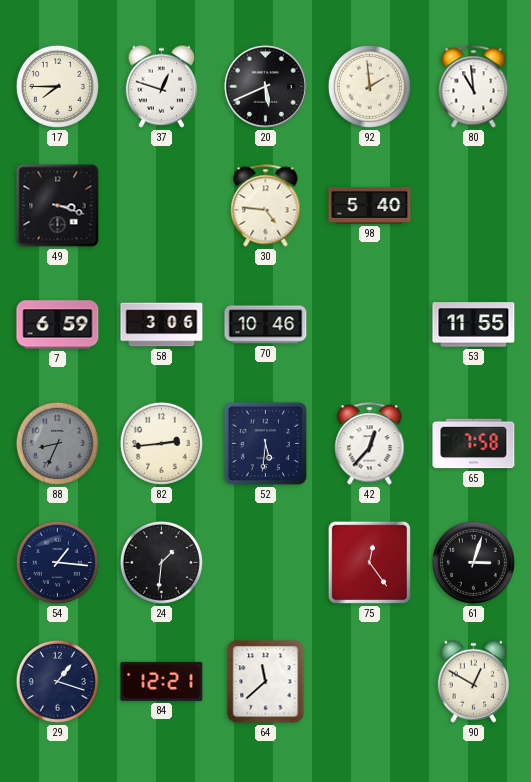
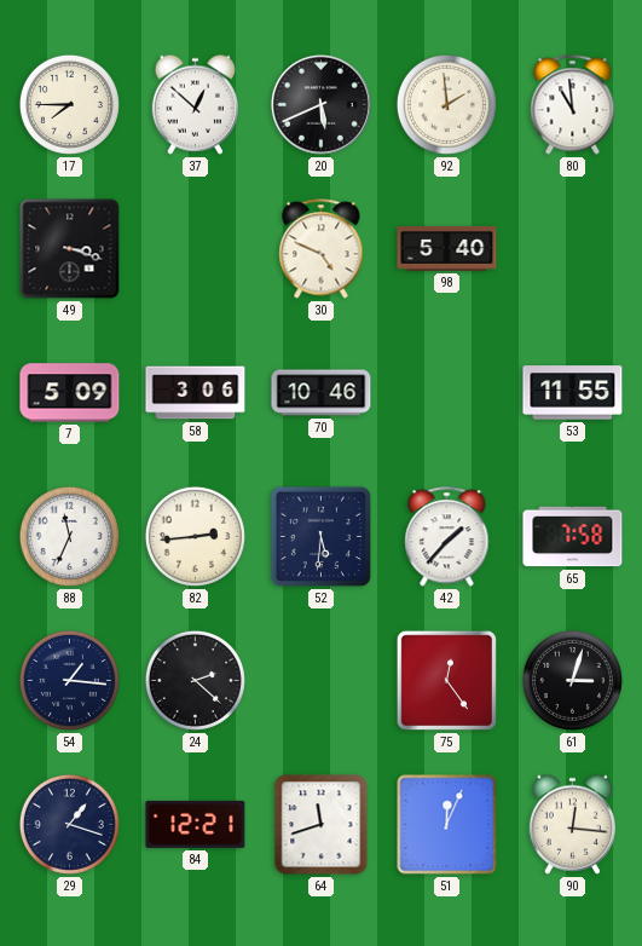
37: 12:48 -> 12:52
30: 4:46 -> 4:49
7: 6:59 -> 5:09
88: 8:34 -> 11:34
88 dial: grey -> white
42: 12:37 -> 1:37
24: 1:31 -> 2:22
64: 11:38 -> 11:42
51: none -> 12:04
90: 12:50 -> 12:16
